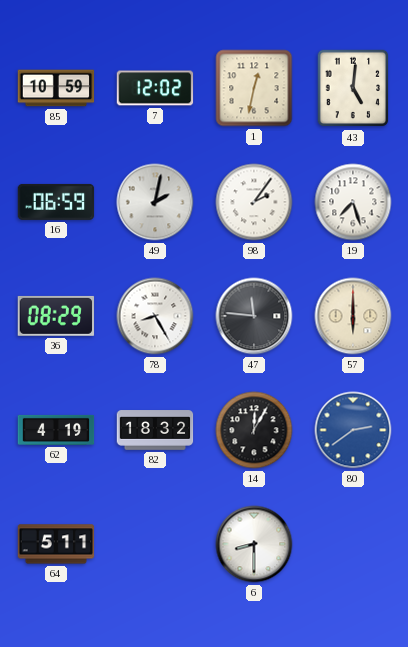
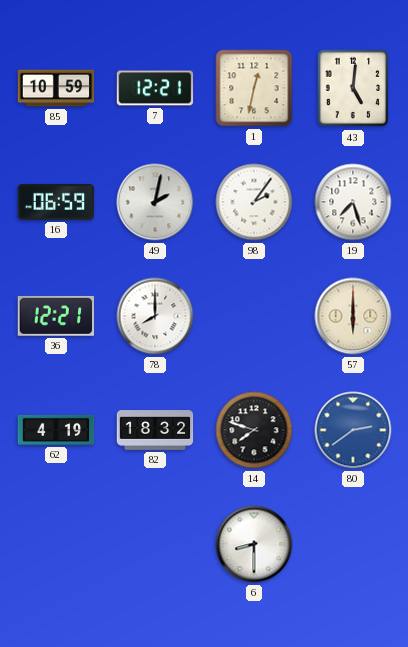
7: 12:02 -> 12:21
36: 08:29 -> 12:21
78: 8:25 -> 8:00
47: 11:46 -> none
14: 12:05 -> 7:48
64: 5:11 -> none
